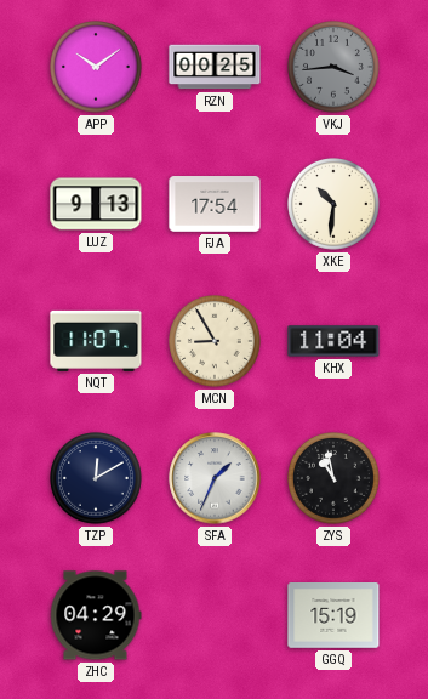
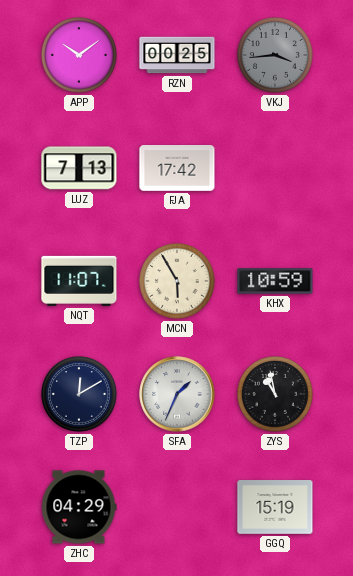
LUZ: 9:13 -> 7:13
FJA: 17:54 -> 17:42
XKE: 10:31 -> none
MCN: 8:55 -> 5:55
KHX: 11:04 -> 10:59
